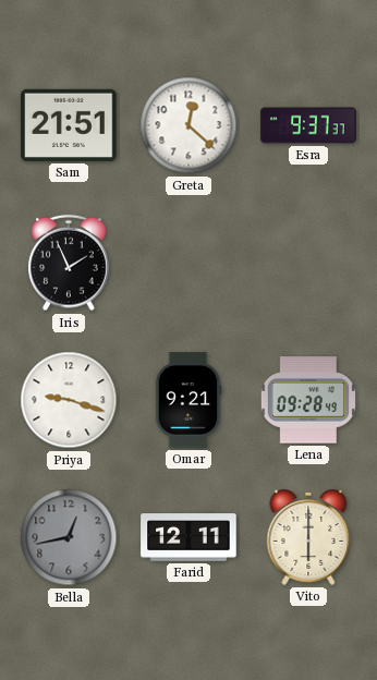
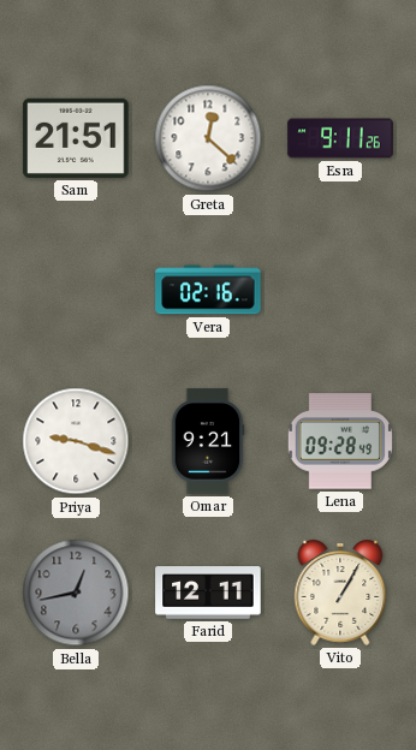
Esra: 9:37 -> 9:11
Iris: 1:56 -> none
Vera: none -> 02:16
Vito: 6:00 -> 1:05
